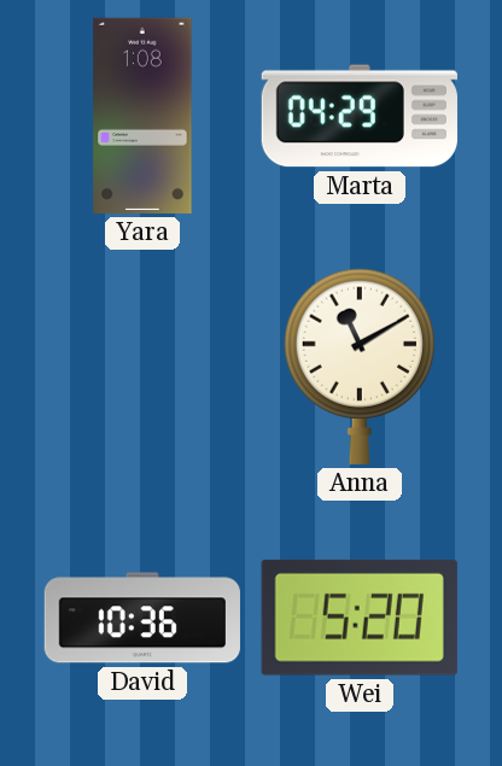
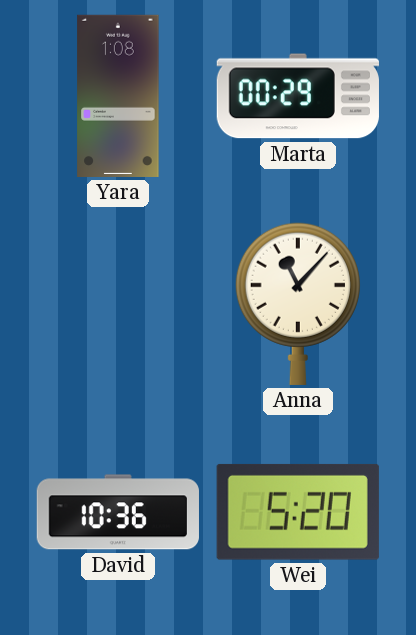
Marta: 04:29 -> 00:29
Anna: 11:10 -> 11:07
